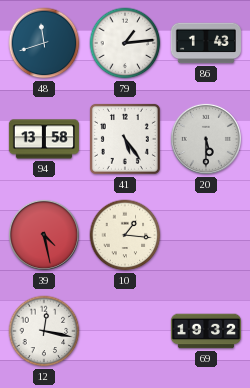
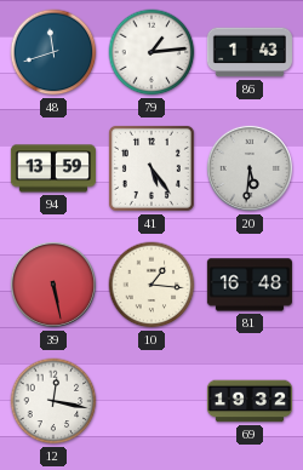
94: 13:58 -> 13:59
20: 5:30 -> 5:31
39: 4:28 -> 5:28
81: none -> 16:48
